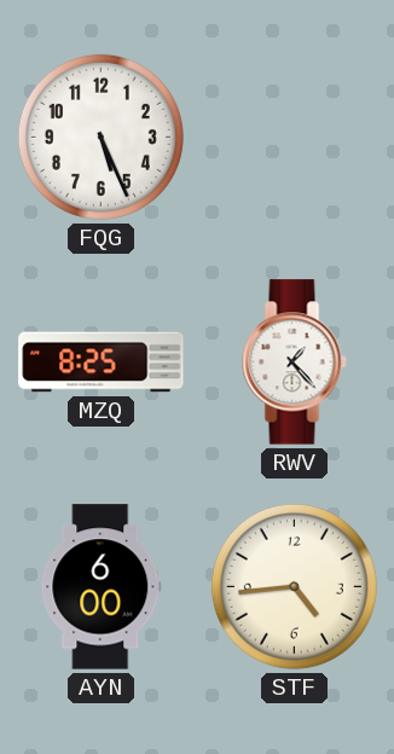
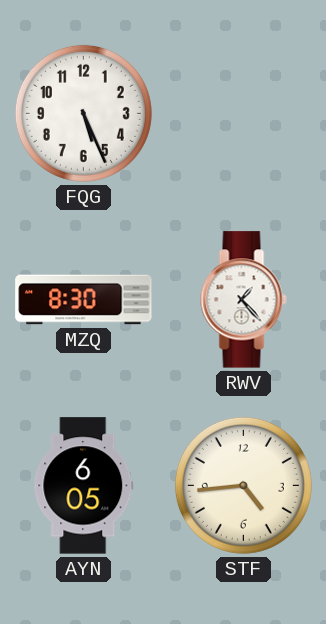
MZQ: 8:25 -> 8:30
AYN: 6:00 -> 6:05
